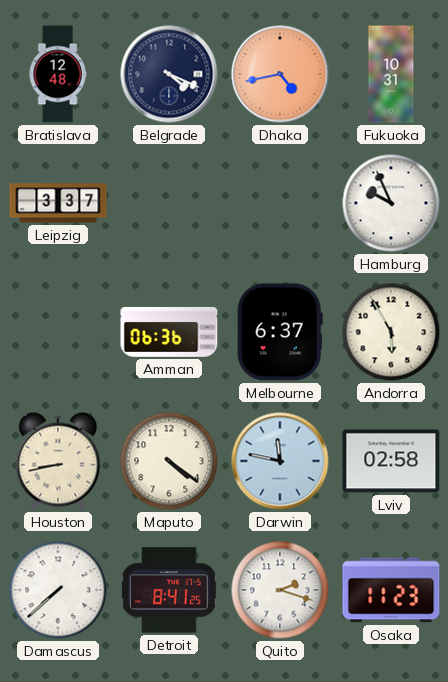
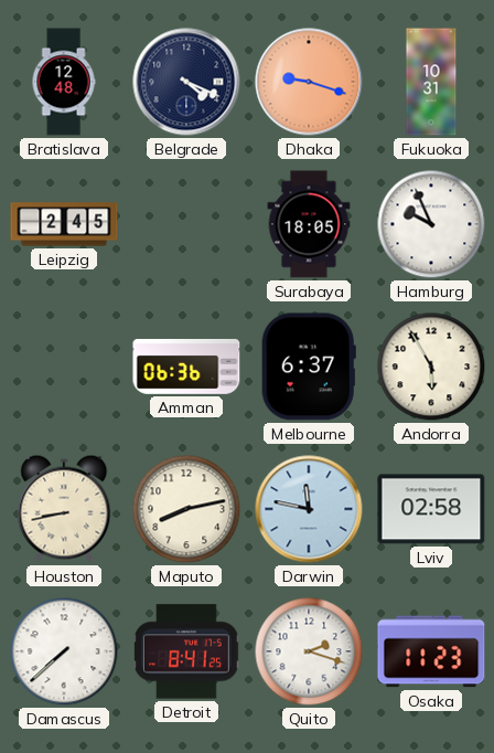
Dhaka: 4:43 -> 9:18
Leipzig: 3:37 -> 2:45
Surabaya: none -> 18:05
Maputo: 4:21 -> 8:13
